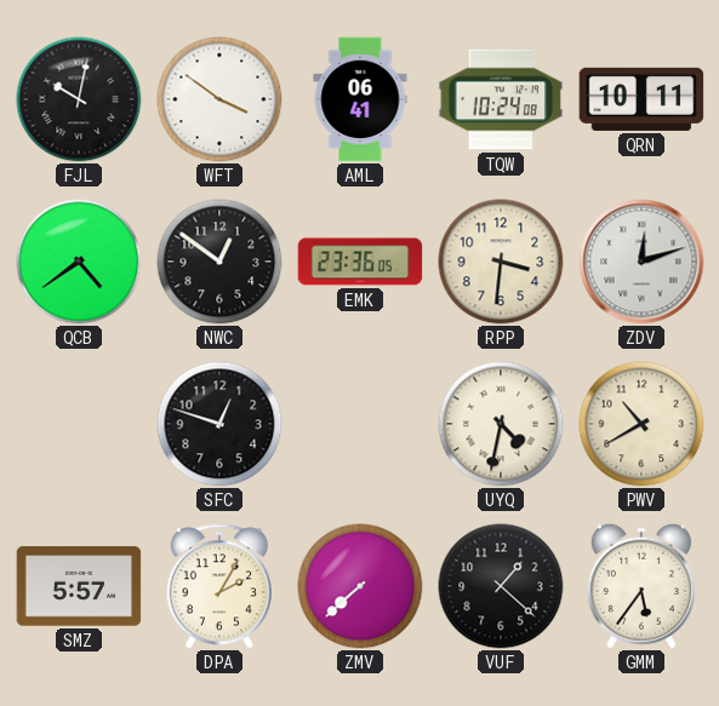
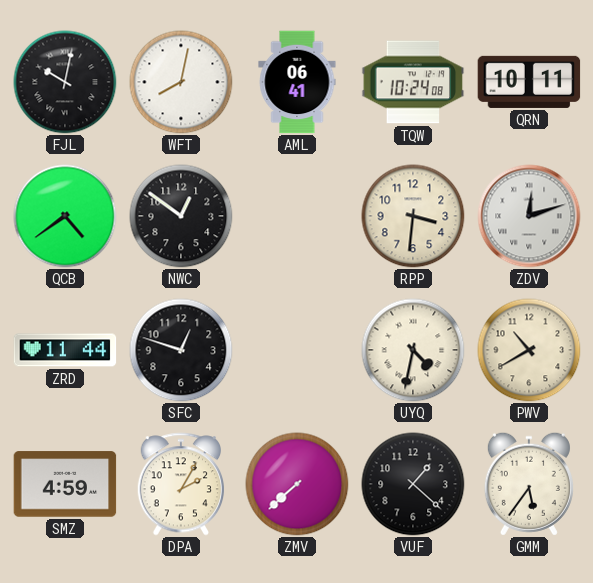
WFT: 3:51 -> 8:02
EMK: 23:36 -> none
ZRD: none -> 11:44
SMZ: 5:57 -> 4:59
